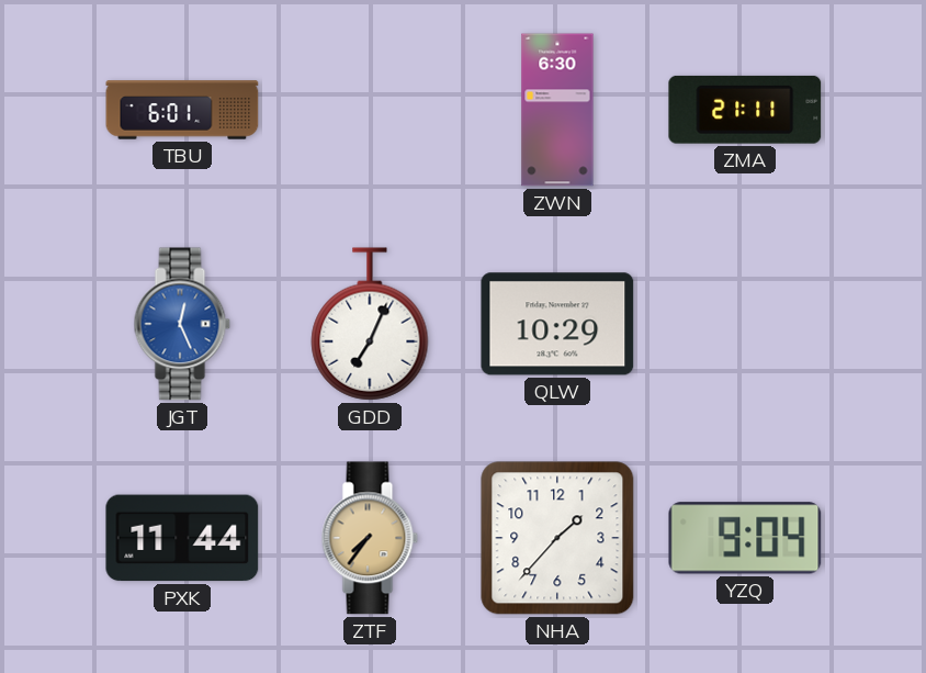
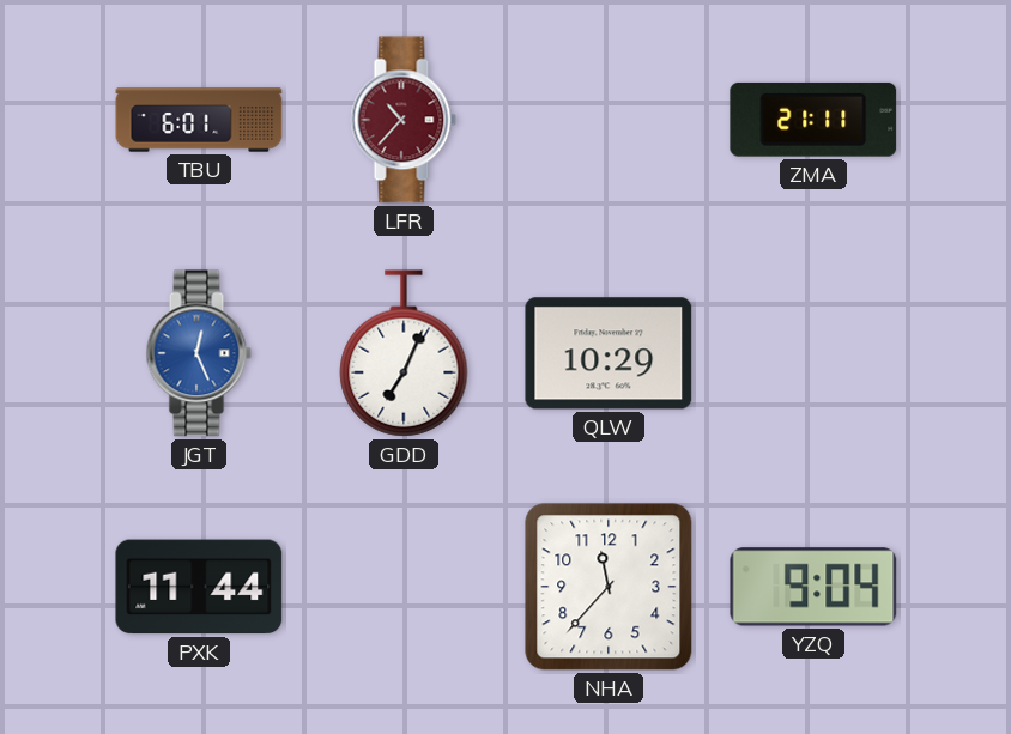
LFR: none -> 10:37
ZWN: 6:30 -> none
ZTF: 7:36 -> none
NHA: 1:37 -> 11:37
